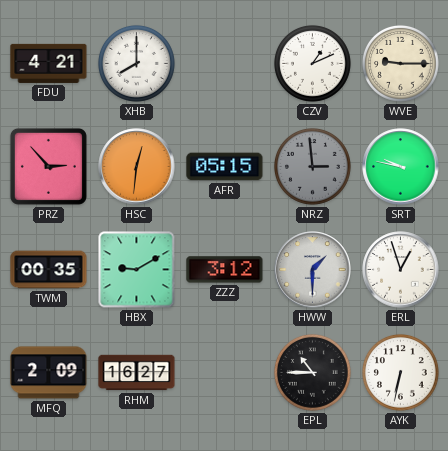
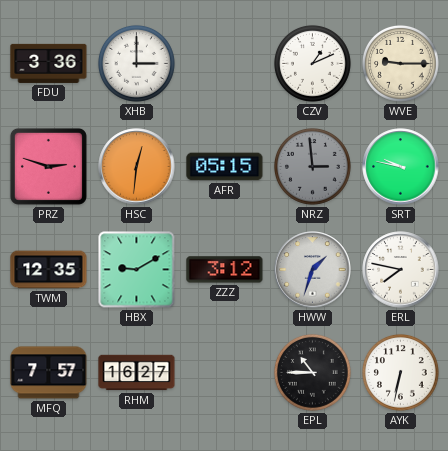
FDU: 4:21 -> 3:36
XHB: 8:00 -> 3:00
PRZ: 2:53 -> 2:48
TWM: 00:35 -> 12:35
HWW: 1:30 -> 1:33
ERL: 12:57 -> 7:47
MFQ: 2:09 -> 7:57
